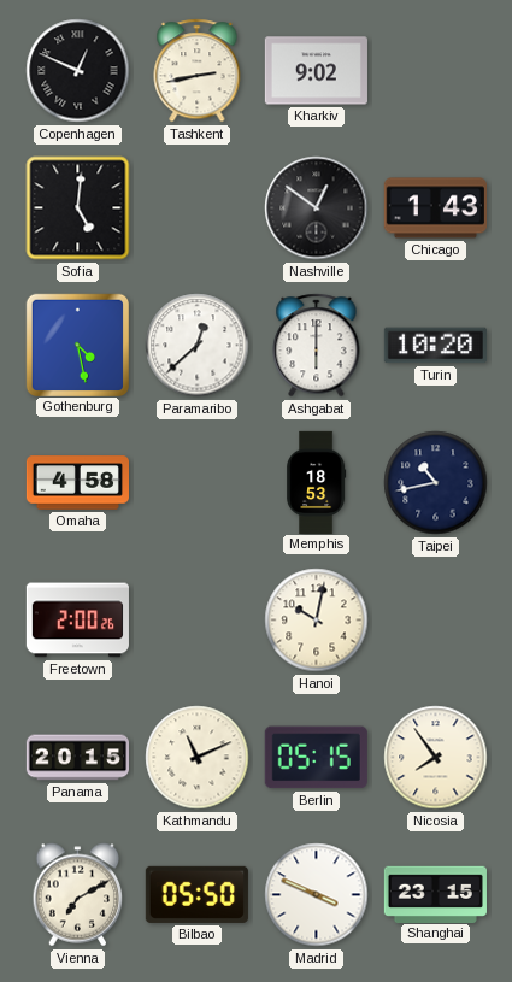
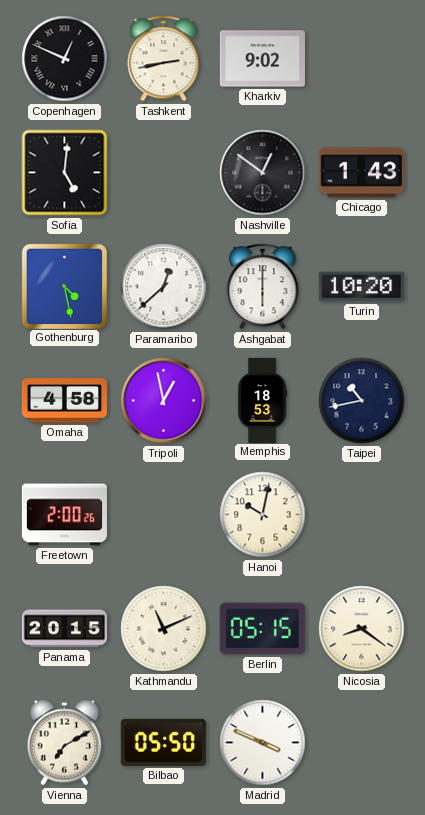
Tripoli: none -> 12:58
Nicosia: 7:54 -> 8:21
Shanghai: 23:15 -> none
